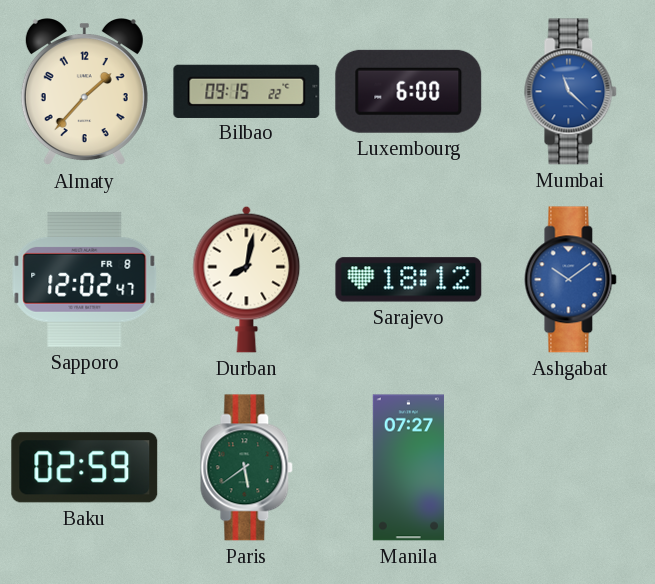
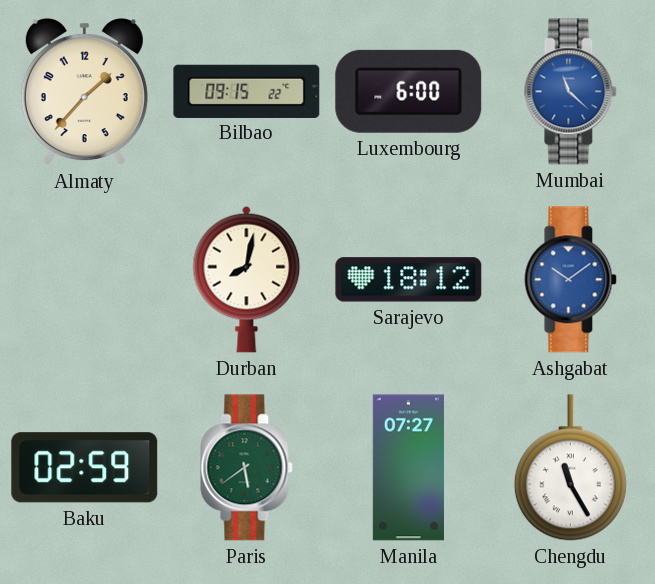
Sapporo: 12:02 -> none
Chengdu: none -> 11:25
